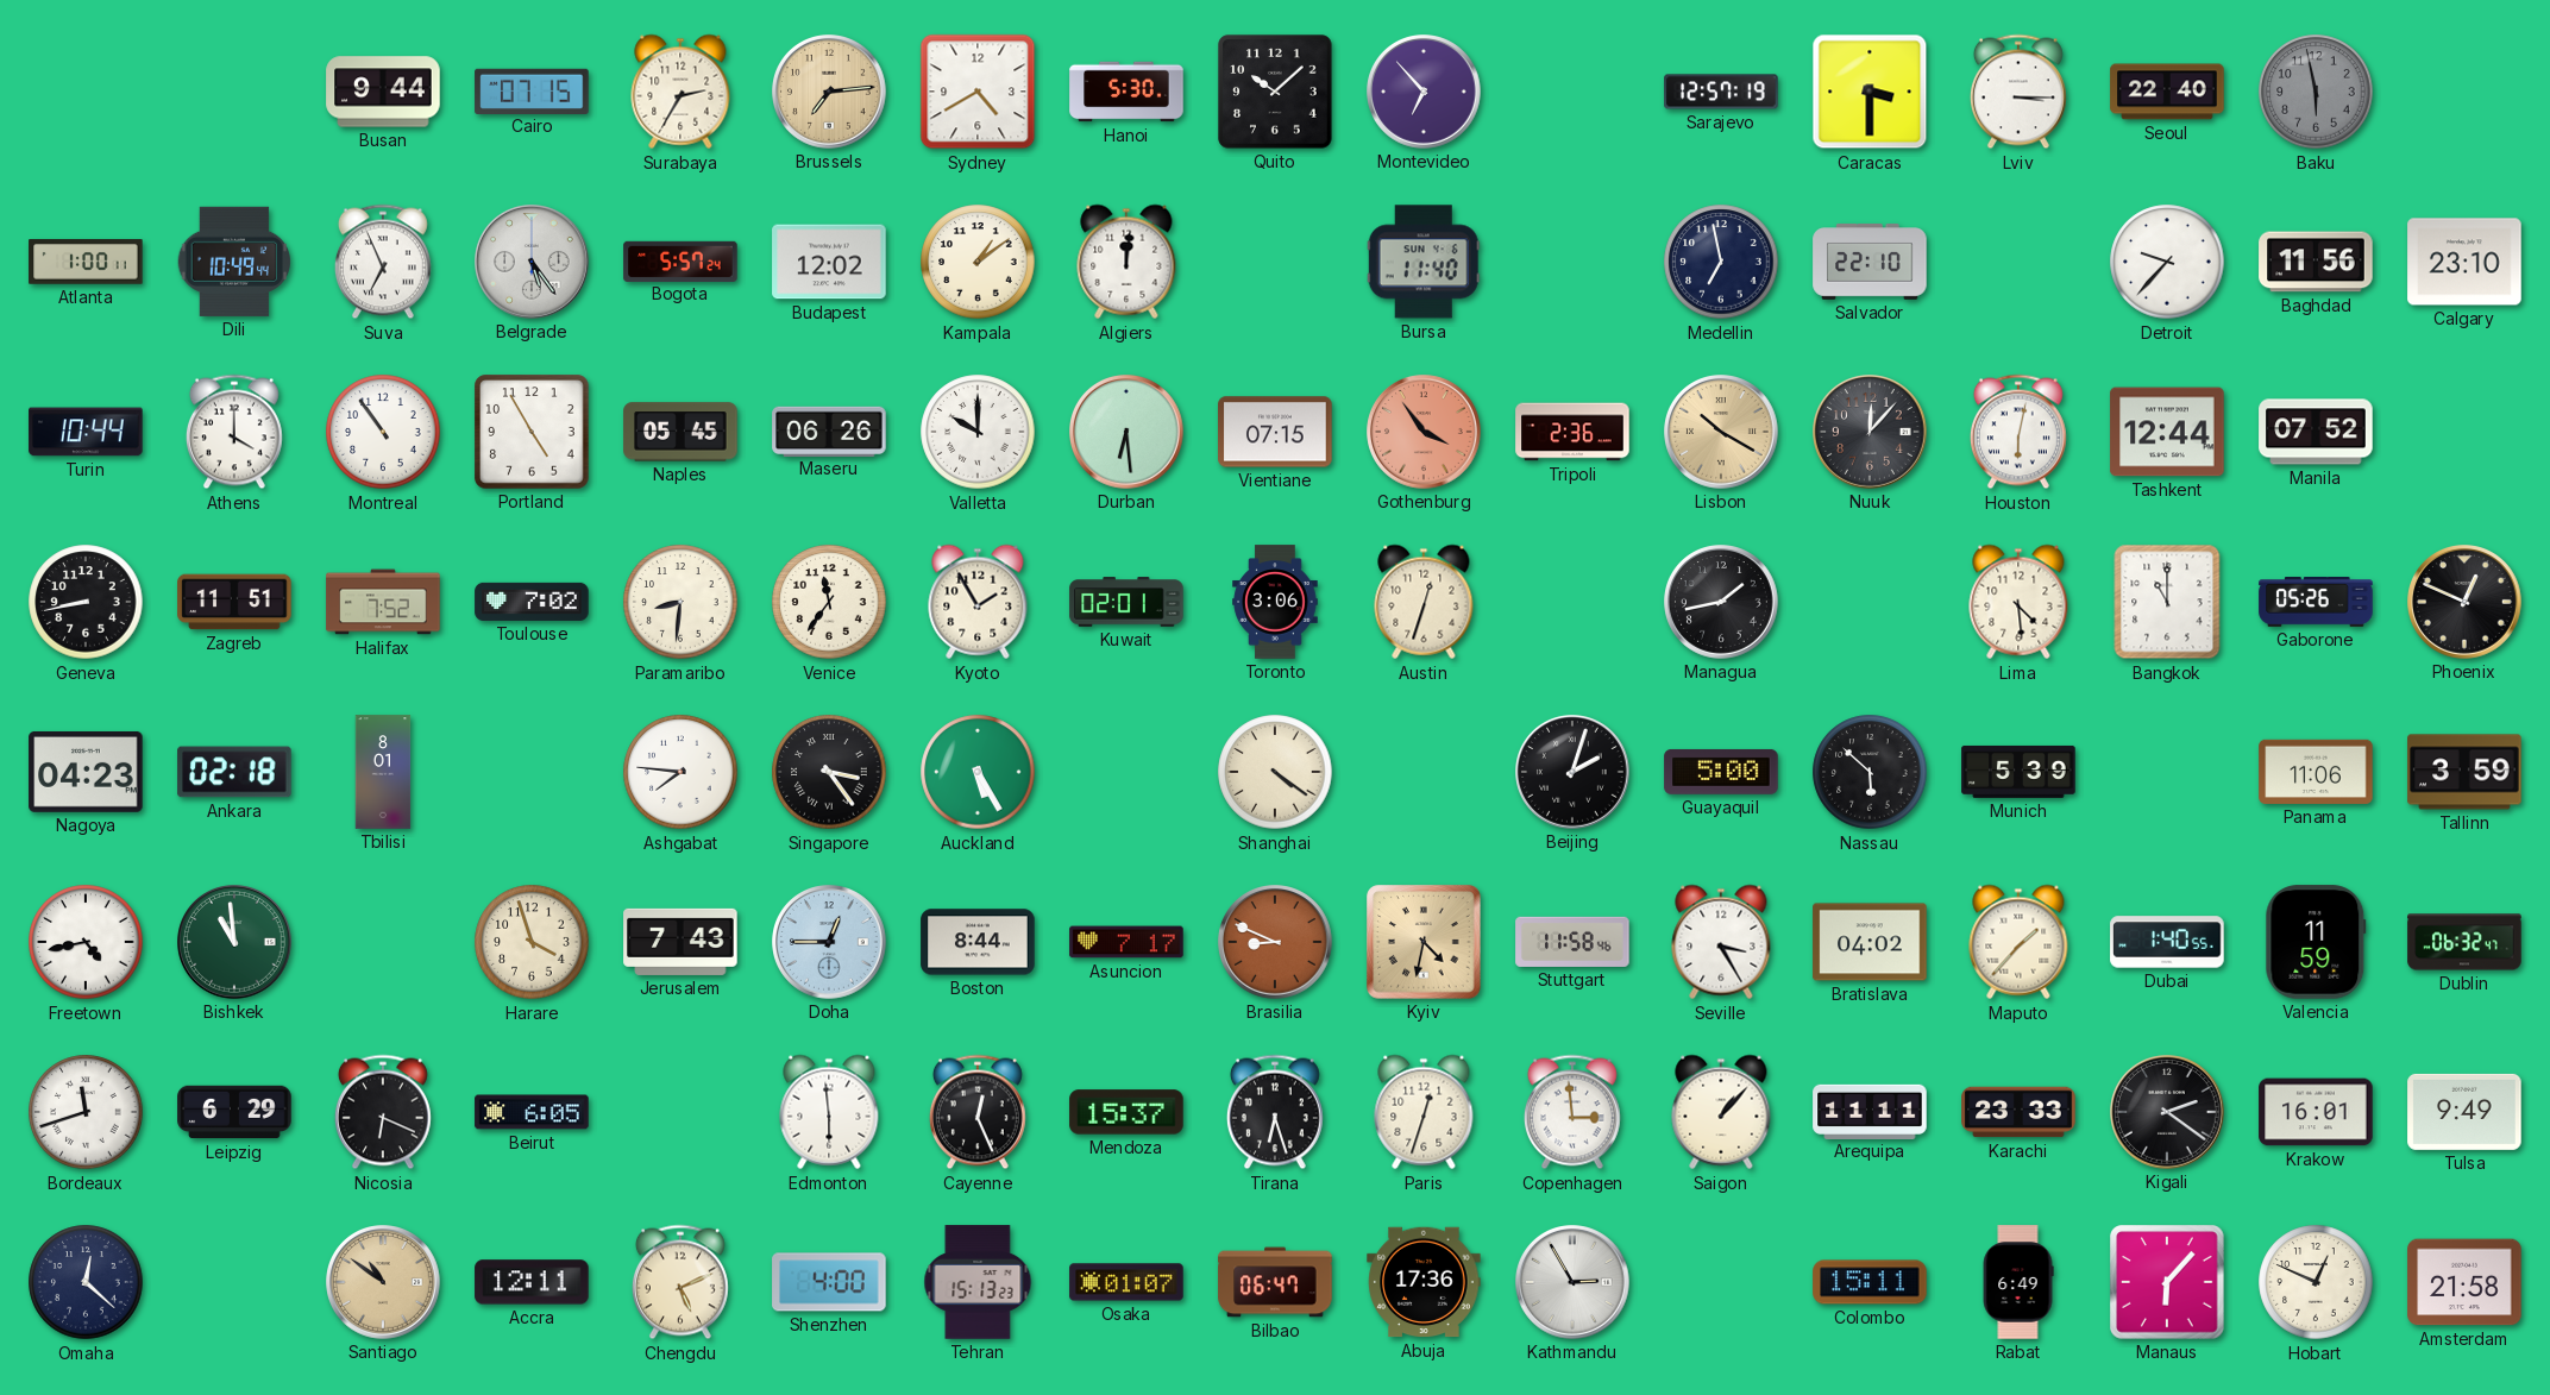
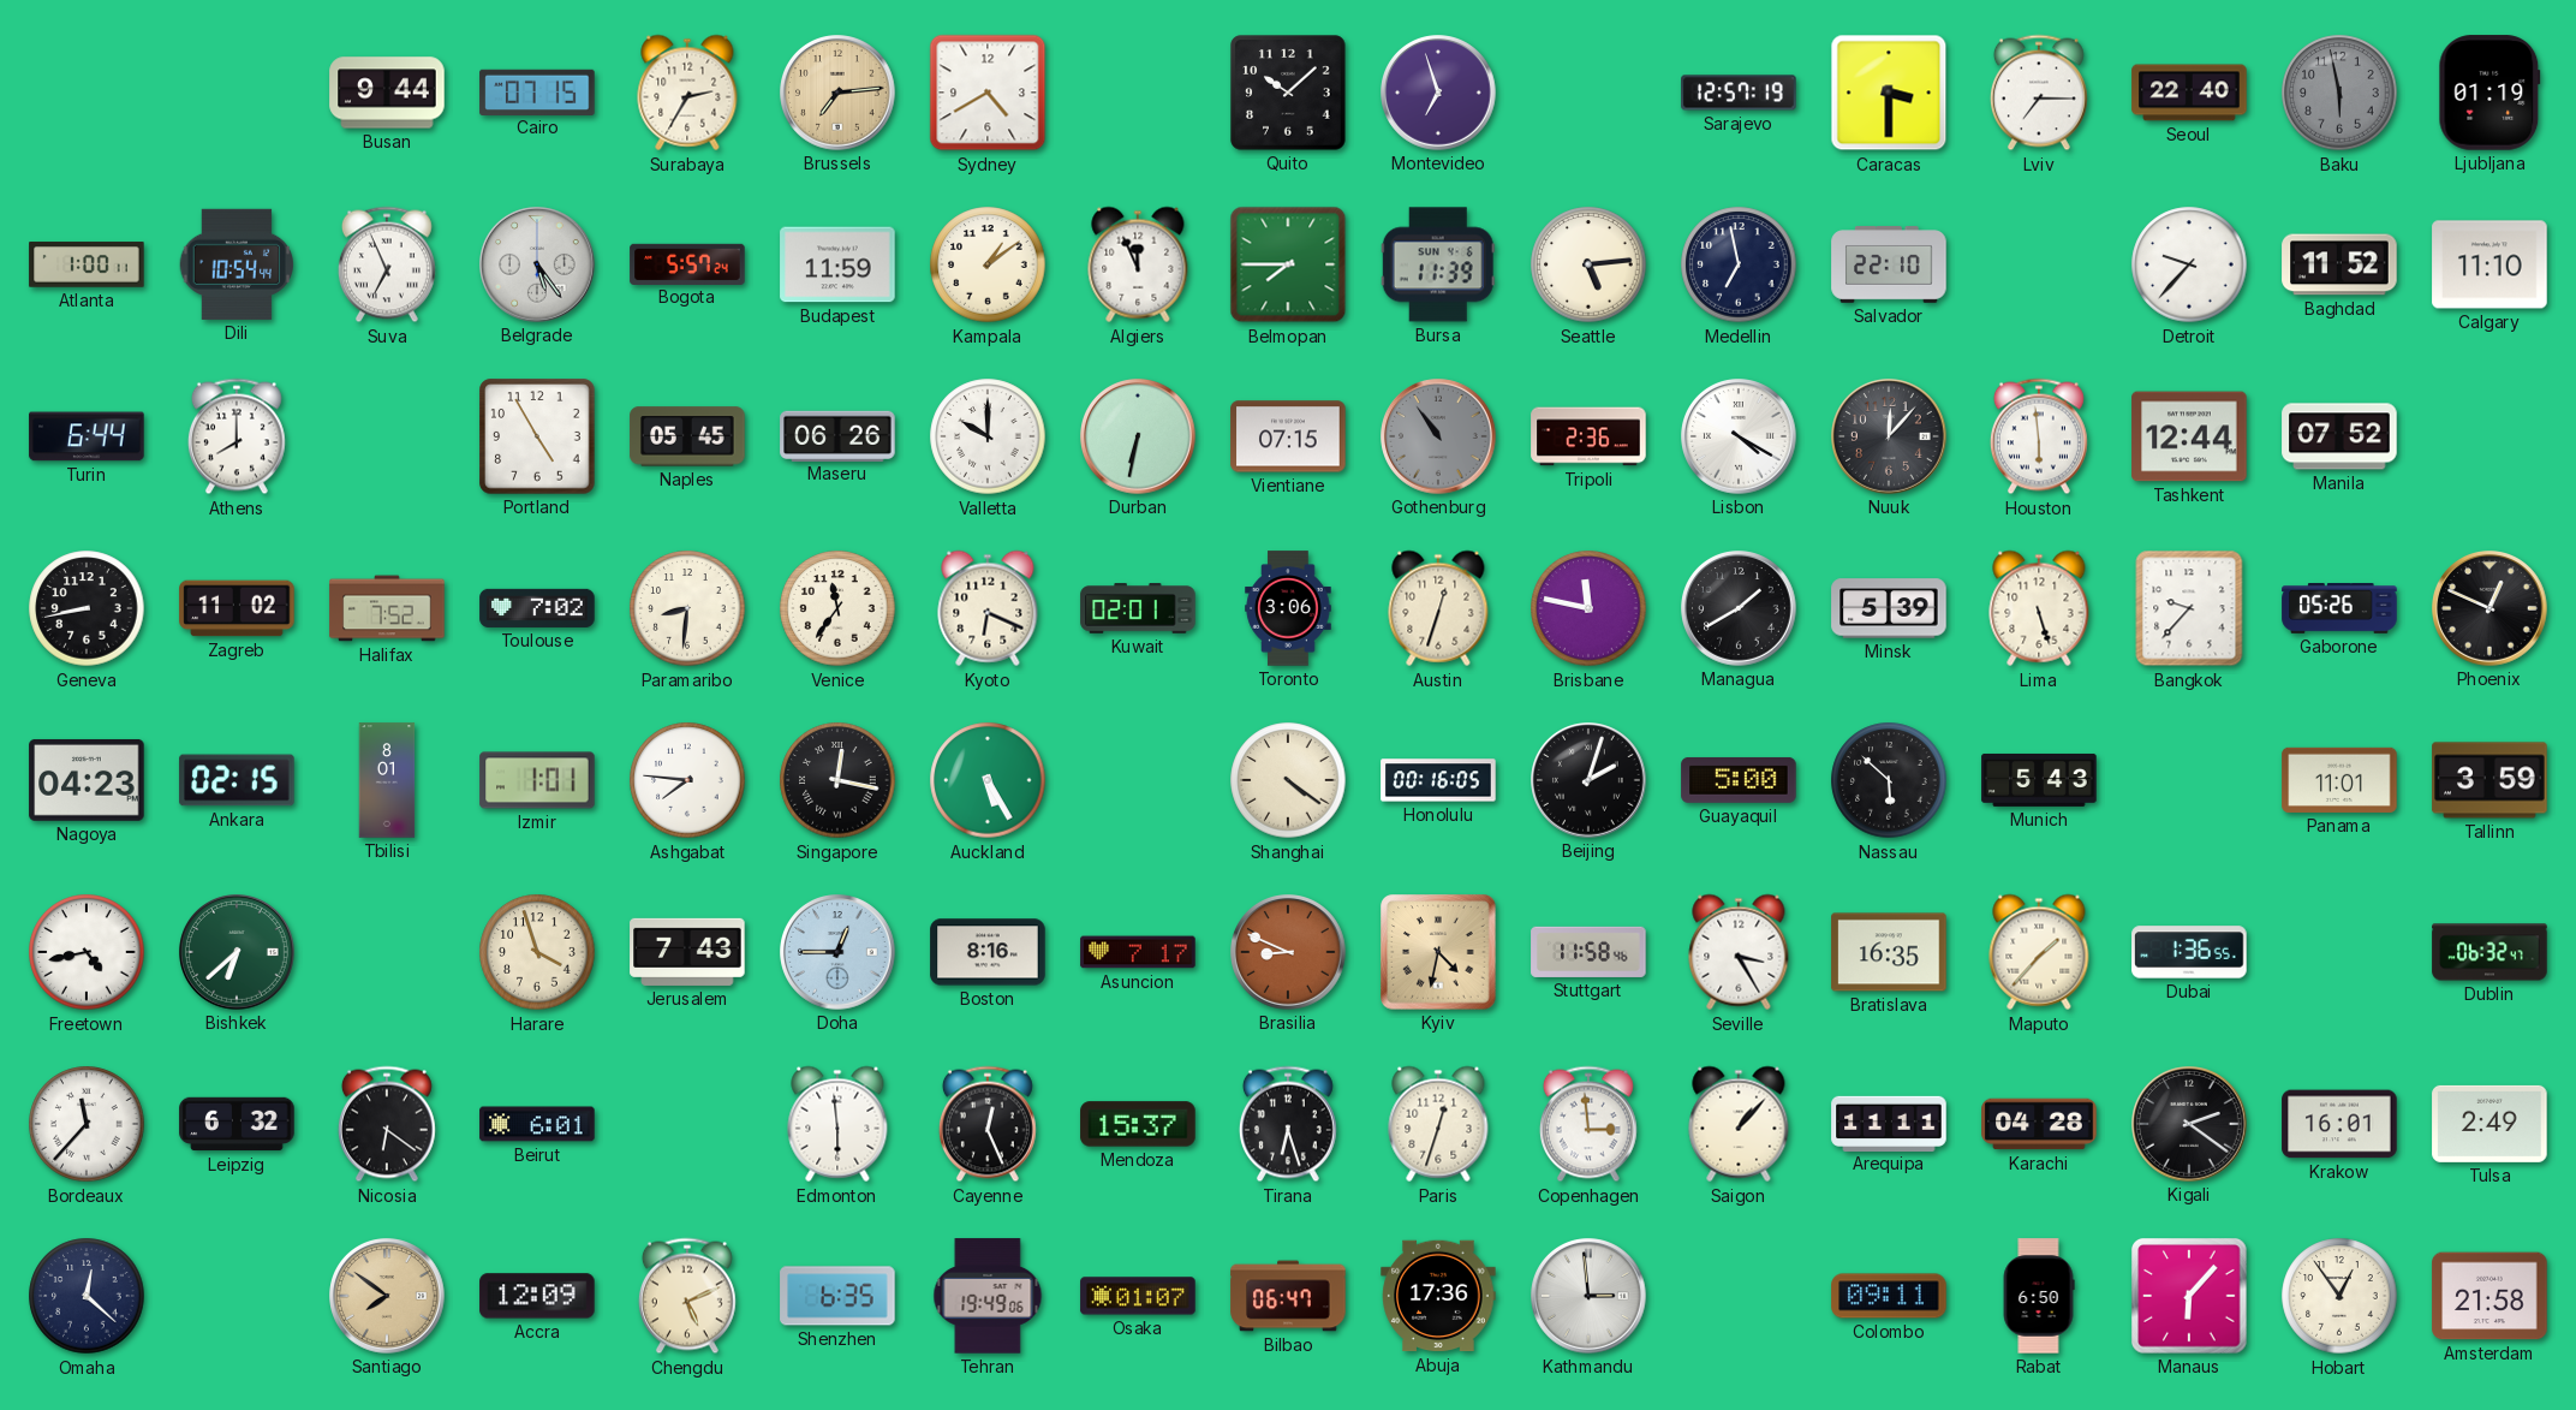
Hanoi: 5:30 -> none
Montevideo: 6:53 -> 6:57
Lviv: 3:15 -> 7:15
Ljubljana: none -> 01:19
Dili: 10:49 -> 10:54
Budapest: 12:02 -> 11:59
Algiers: 12:01 -> 11:56
Belmopan: none -> 7:45
Bursa: 11:40 -> 11:39
Seattle: none -> 5:14
Baghdad: 11:56 -> 11:52
Calgary: 23:10 -> 11:10
Turin: 10:44 -> 6:44
Athens: 4:00 -> 8:00
Montreal: 10:54 -> none
Durban: 6:29 -> 6:32
Gothenburg: 3:54 -> 10:54
Gothenburg dial: salmon -> grey
Lisbon: 10:20 -> 4:20
Lisbon dial: champagne -> white
Houston: 6:02 -> 5:59
Zagreb: 11:51 -> 11:02
Kyoto: 1:55 -> 6:19
Brisbane: none -> 11:47
Managua: 1:43 -> 1:40
Minsk: none -> 5:39
Lima: 4:29 -> 5:27
Bangkok: 11:00 -> 9:37
Ankara: 02:18 -> 02:15
Izmir: none -> 1:01
Singapore: 3:24 -> 12:17
Honolulu: none -> 00:16
Munich: 5:39 -> 5:43
Panama: 11:06 -> 11:01
Bishkek: 10:59 -> 6:38
Boston: 8:44 -> 8:16
Bratislava: 04:02 -> 16:35
Dubai: 1:40 -> 1:36
Valencia: 11:59 -> none
Bordeaux: 11:42 -> 11:37
Leipzig: 6:29 -> 6:32
Nicosia: 6:19 -> 6:21
Beirut: 6:05 -> 6:01
Karachi: 23:33 -> 04:28
Tulsa: 9:49 -> 2:49
Santiago: 10:51 -> 7:51
Accra: 12:11 -> 12:09
Shenzhen: 4:00 -> 6:35
Tehran: 15:13 -> 19:49
Kathmandu: 2:55 -> 2:59
Colombo: 15:11 -> 09:11
Rabat: 6:49 -> 6:50
Hobart: 12:49 -> 12:54
